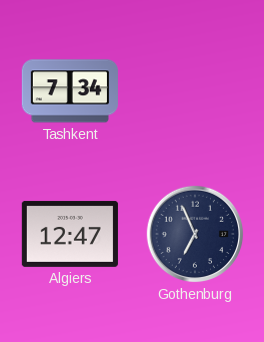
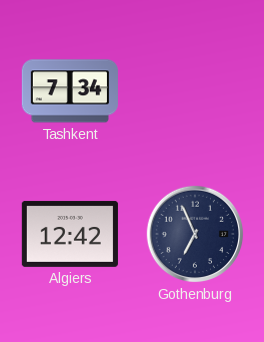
Algiers: 12:47 -> 12:42
